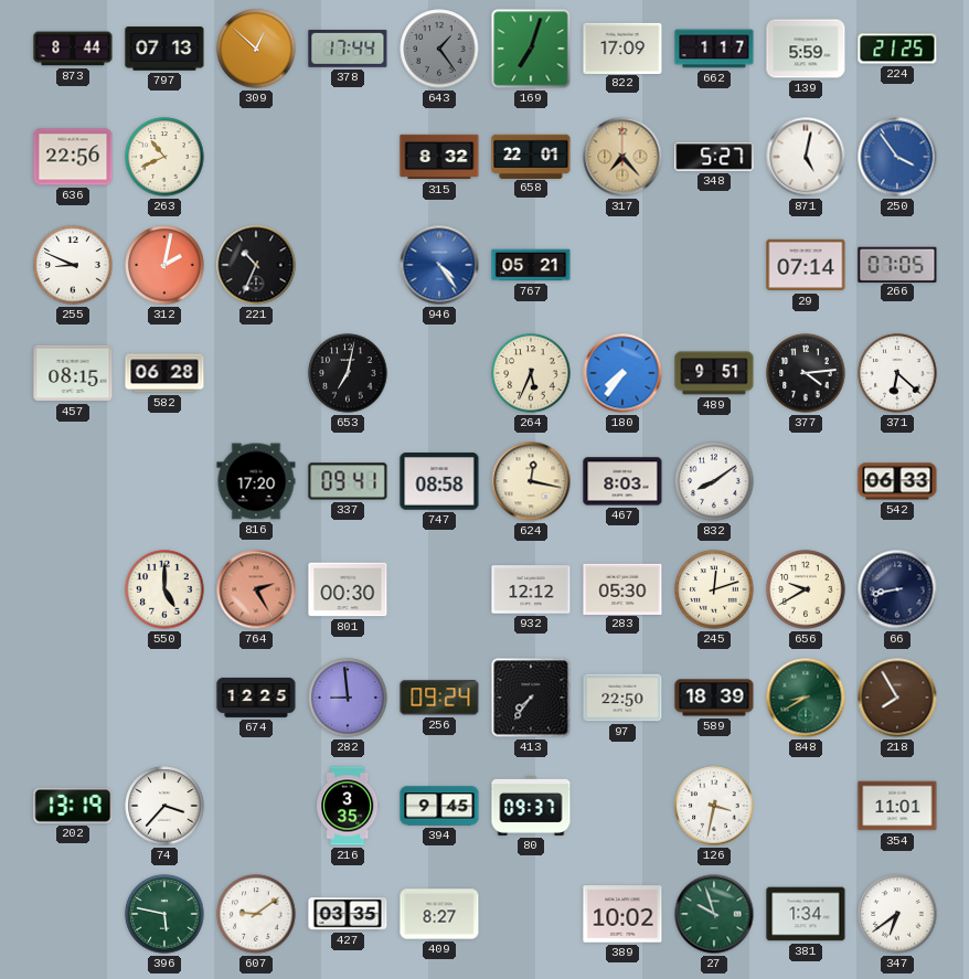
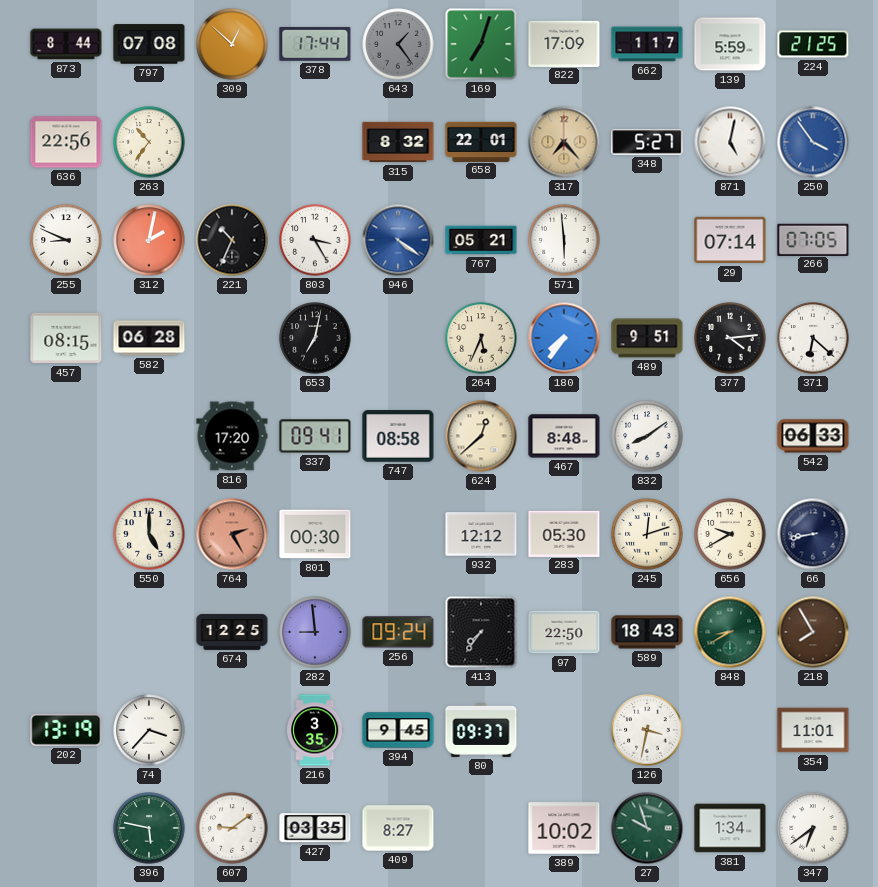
797: 07:13 -> 07:08
263: 10:41 -> 10:36
803: none -> 3:25
946: 4:24 -> 4:21
571: none -> 5:59
624: 12:17 -> 12:38
467: 8:03 -> 8:48
589: 18:39 -> 18:43
